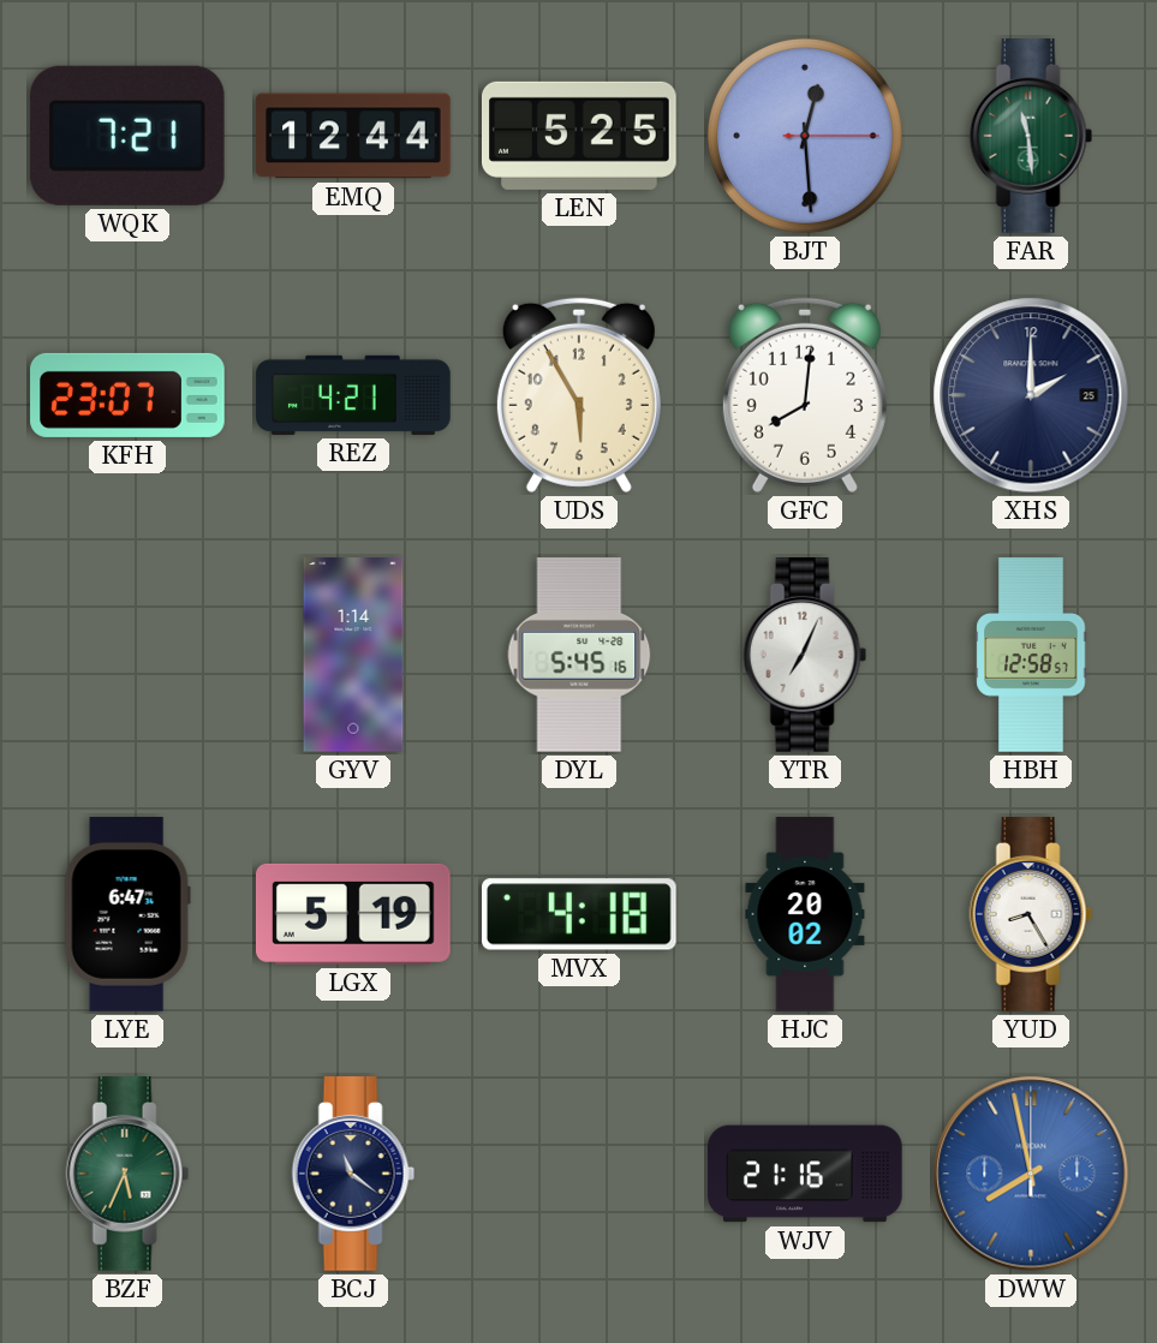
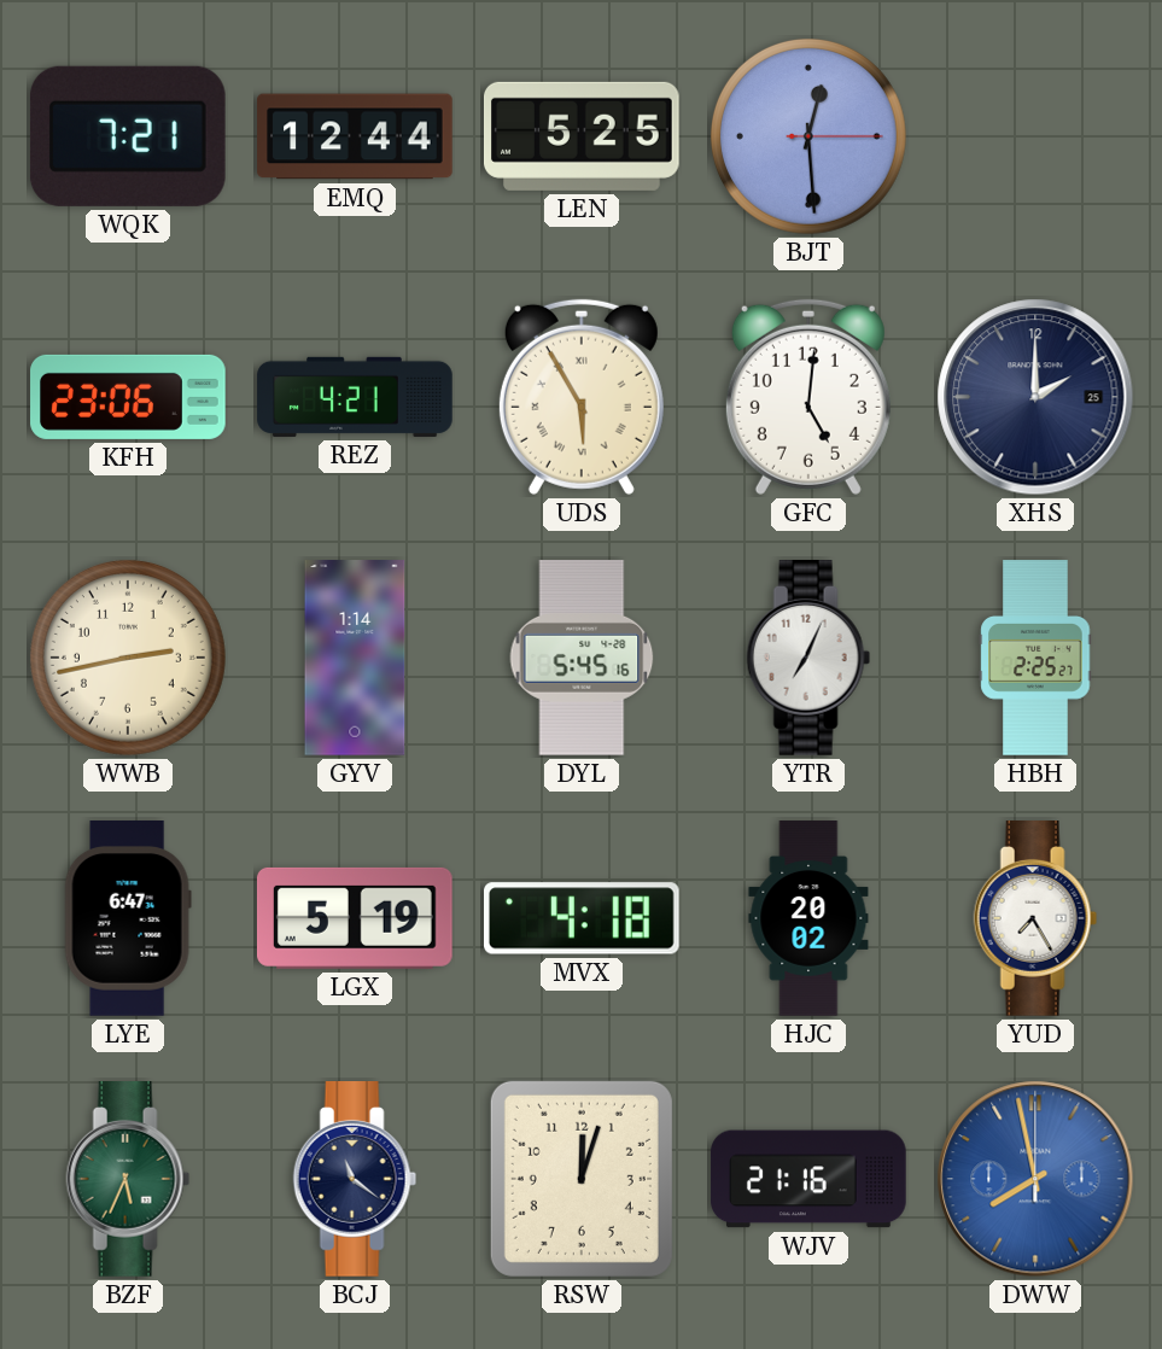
FAR: 11:29 -> none
KFH: 23:07 -> 23:06
UDS numerals: Arabic -> Roman
GFC: 8:01 -> 5:01
WWB: none -> 2:43
HBH: 12:58 -> 2:25
YUD: 8:25 -> 7:25
RSW: none -> 12:03
